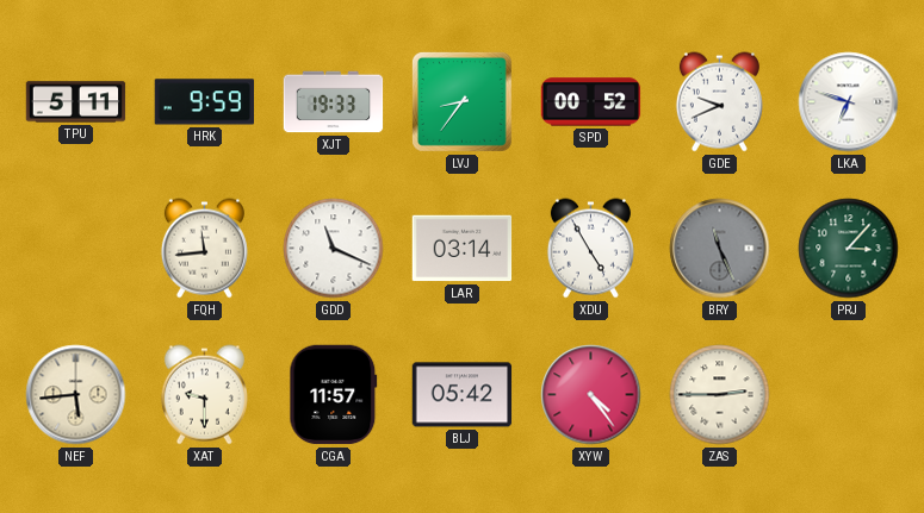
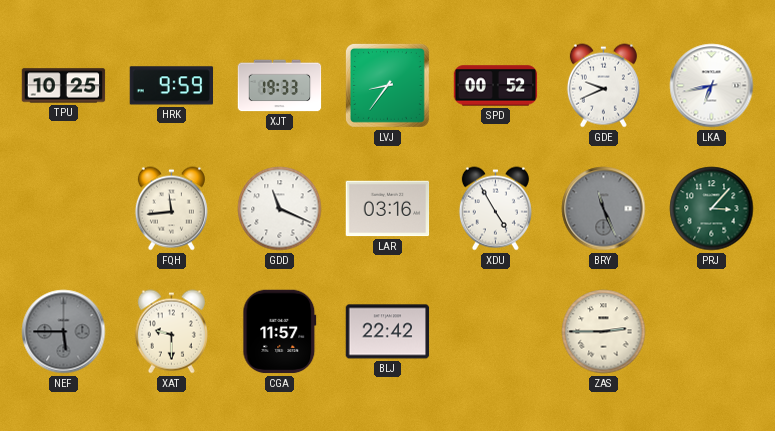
TPU: 5:11 -> 10:25
LKA: 6:48 -> 6:43
LAR: 03:14 -> 03:16
NEF: 5:44 -> 5:45
NEF dial: cream -> grey
BLJ: 05:42 -> 22:42
XYW: 4:24 -> none
